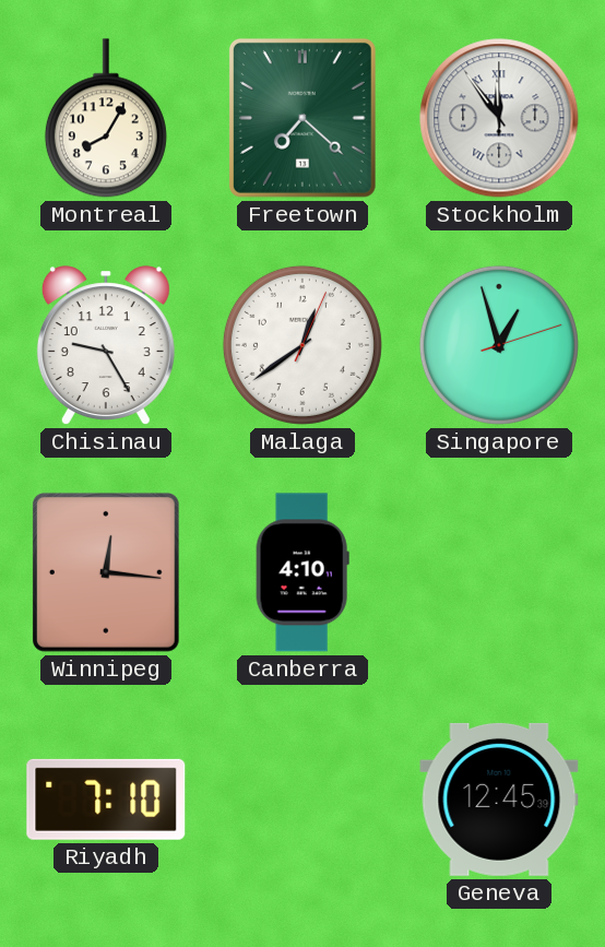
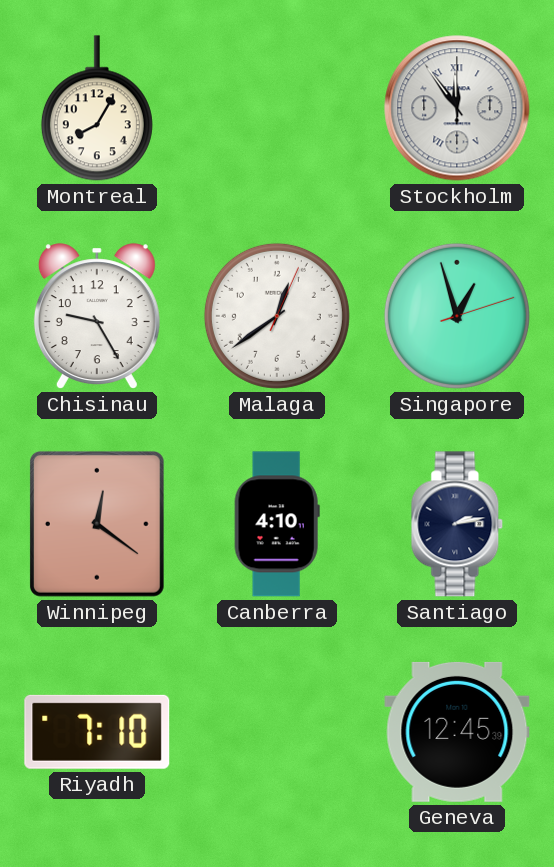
Freetown: 7:22 -> none
Winnipeg: 12:16 -> 12:21
Santiago: none -> 2:13
